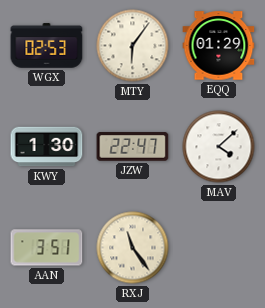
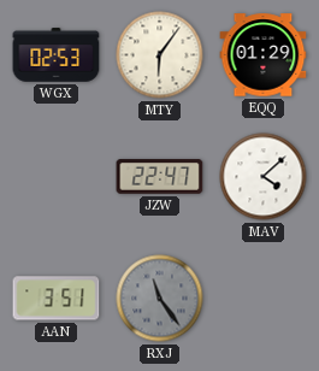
KWY: 1:30 -> none
RXJ dial: cream -> grey
